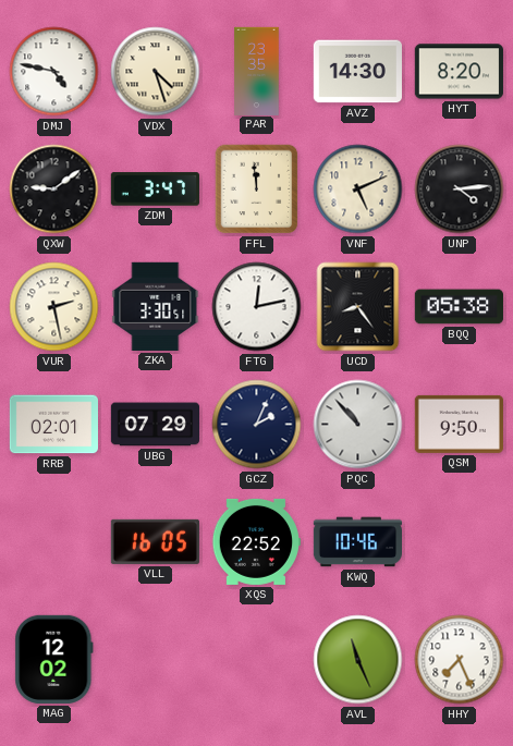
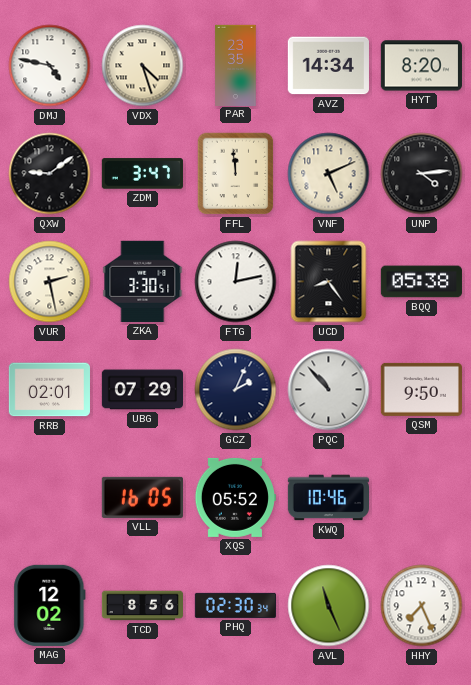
AVZ: 14:30 -> 14:34
XQS: 22:52 -> 05:52
TCD: none -> 8:56
PHQ: none -> 02:30
